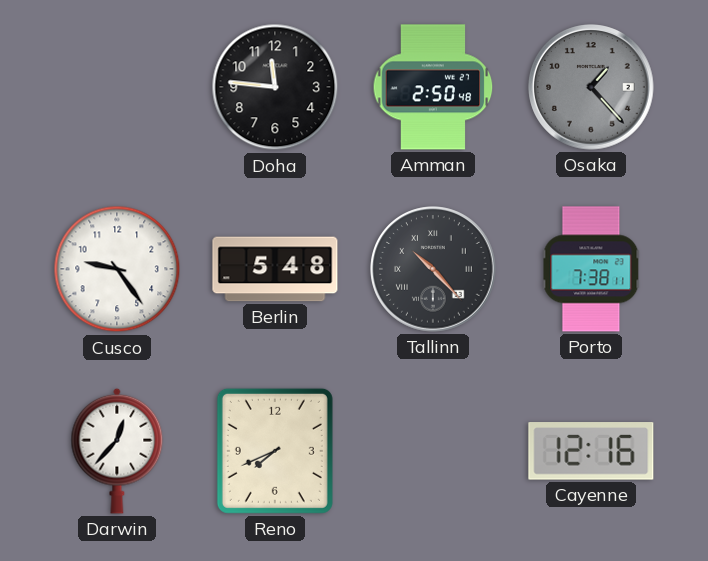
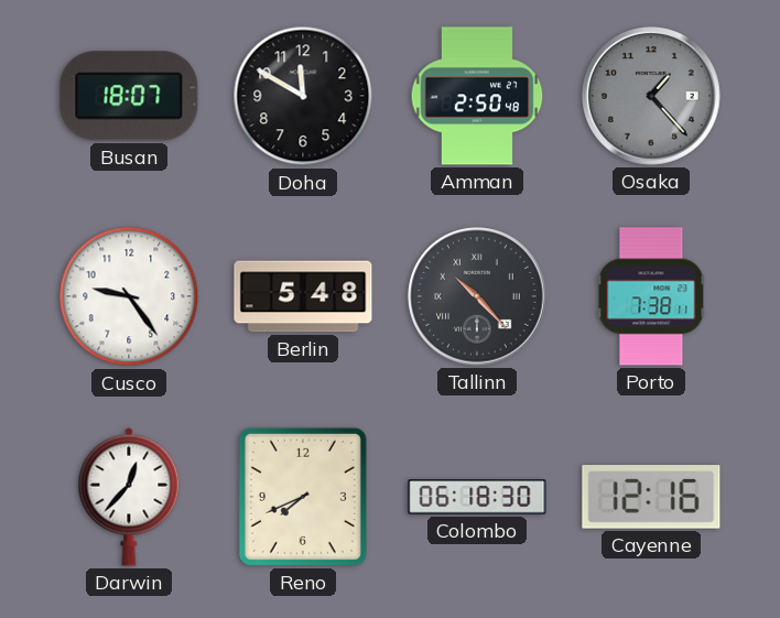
Busan: none -> 18:07
Doha: 11:46 -> 11:50
Colombo: none -> 06:18
